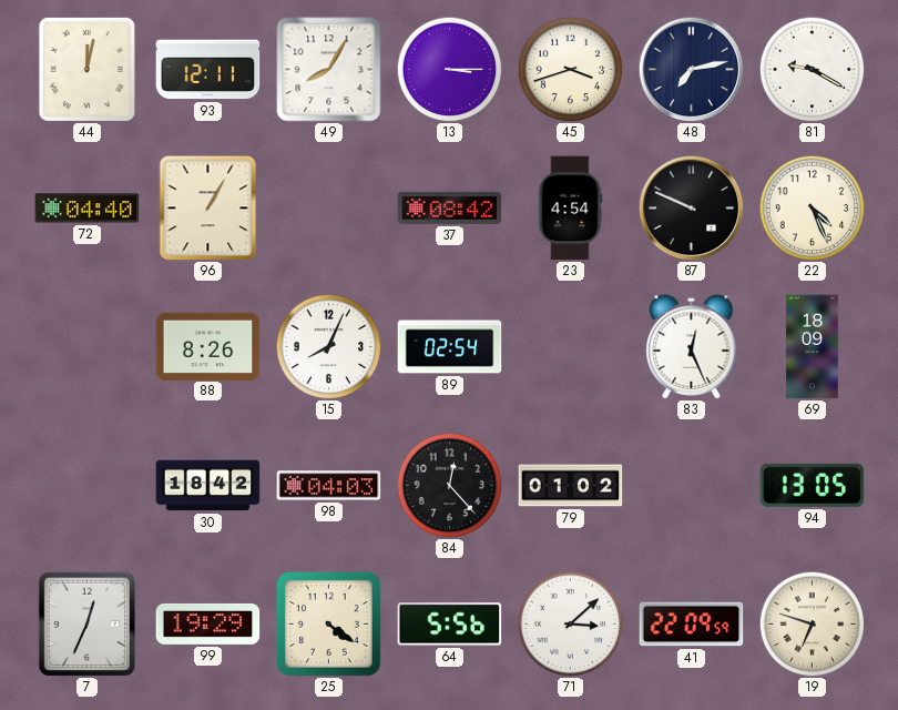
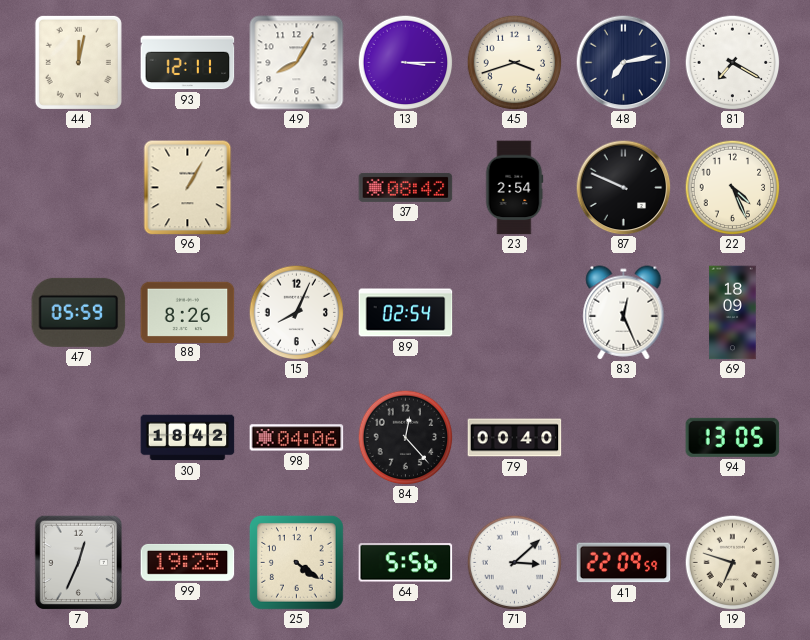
81: 9:20 -> 7:20
72: 04:40 -> none
23: 4:54 -> 2:54
47: none -> 05:59
98: 04:03 -> 04:06
79: 01:02 -> 00:40
99: 19:29 -> 19:25
